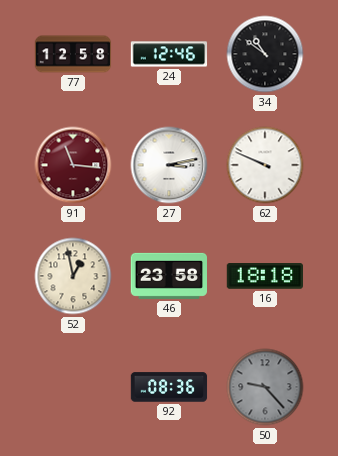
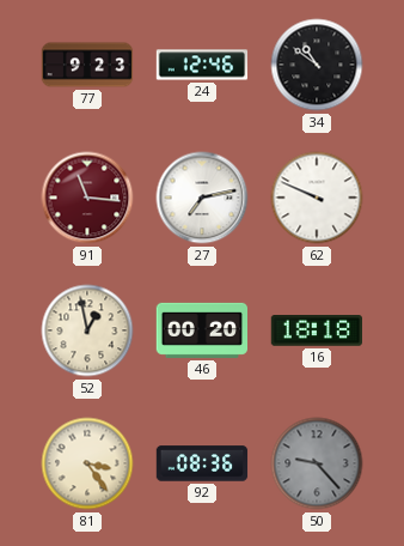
77: 12:58 -> 9:23
27: 3:13 -> 7:13
46: 23:58 -> 00:20
81: none -> 3:24
